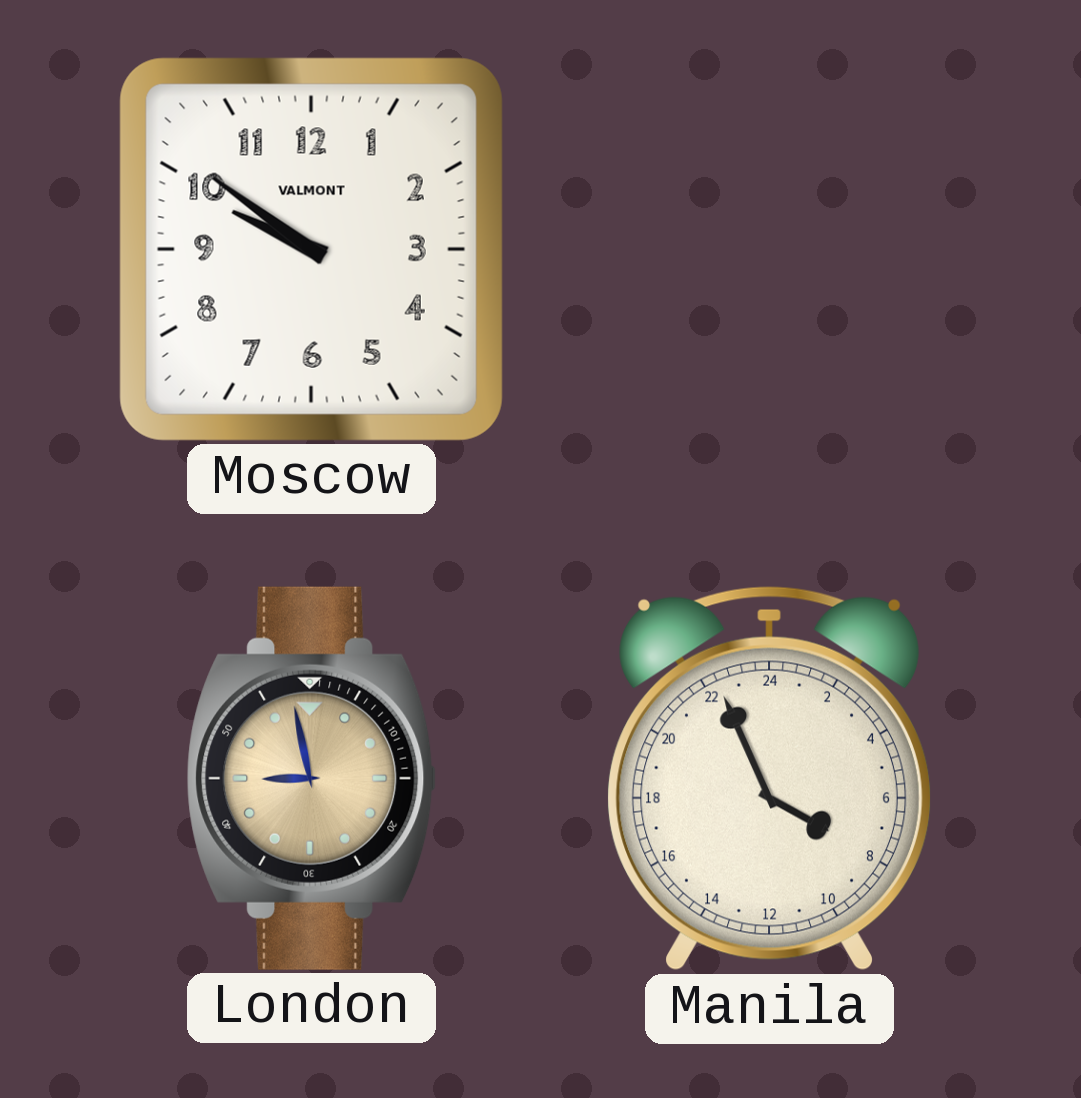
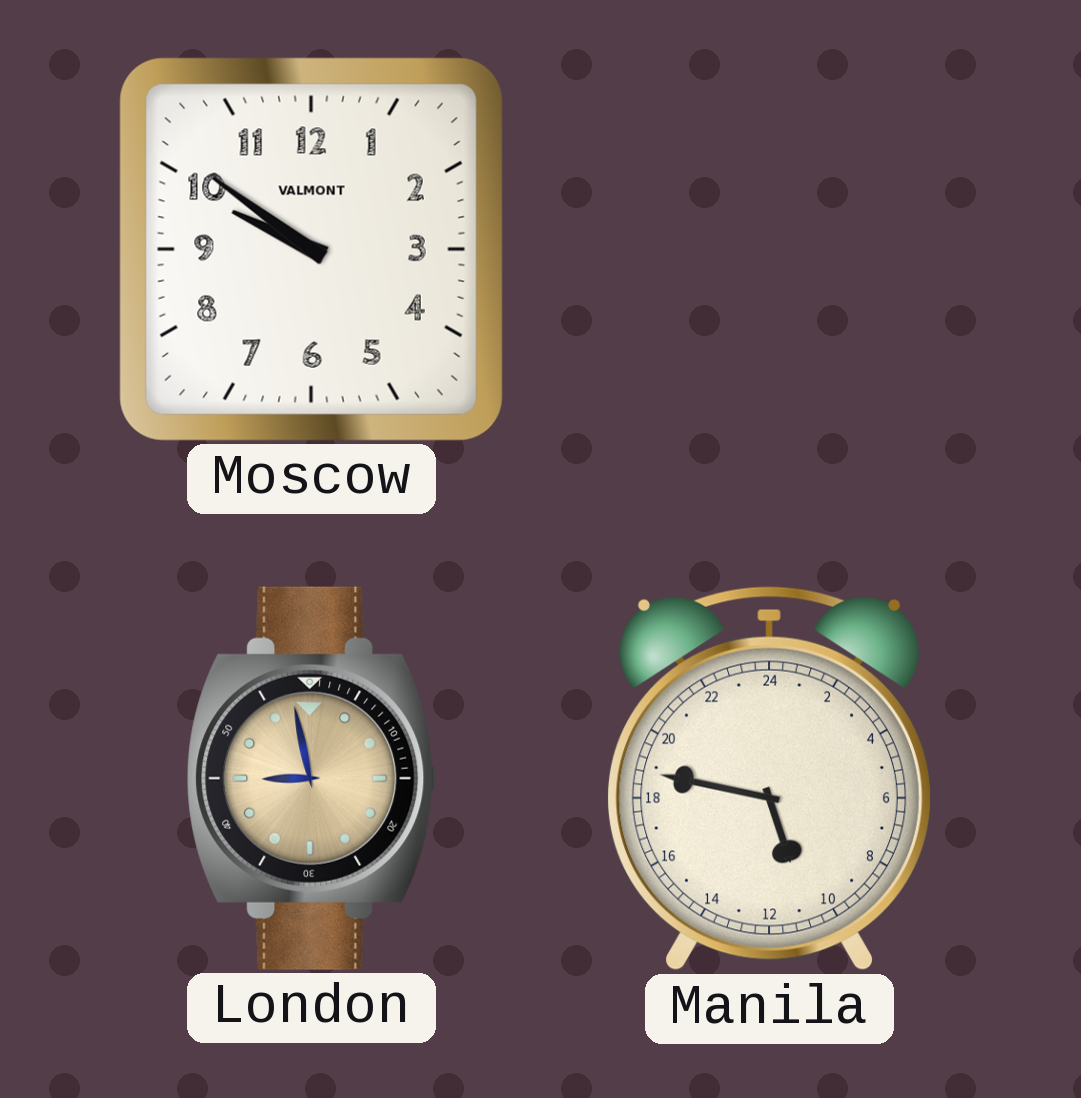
Manila: 7:56 -> 10:47
